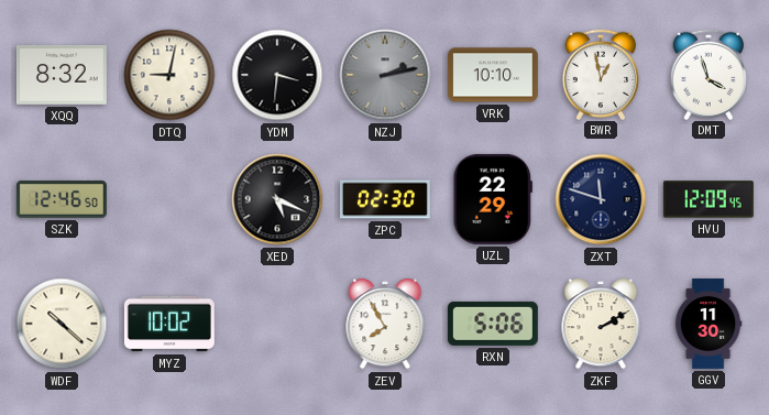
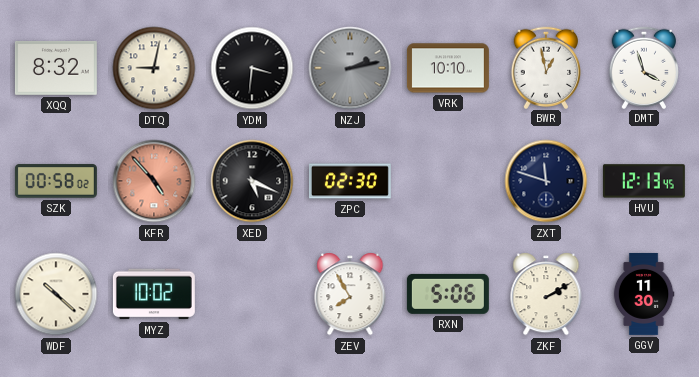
SZK: 12:46 -> 00:58
KFR: none -> 4:53
UZL: 22:29 -> none
HVU: 12:09 -> 12:13
